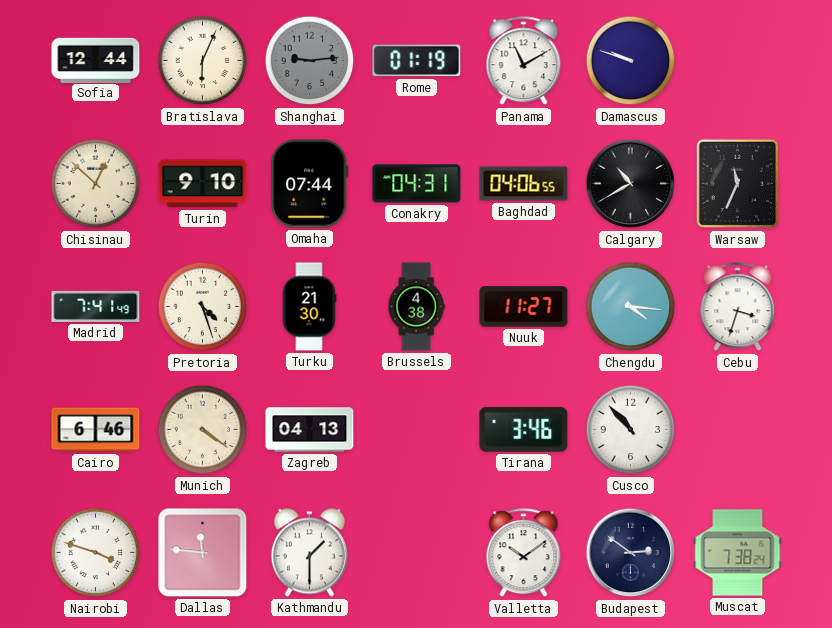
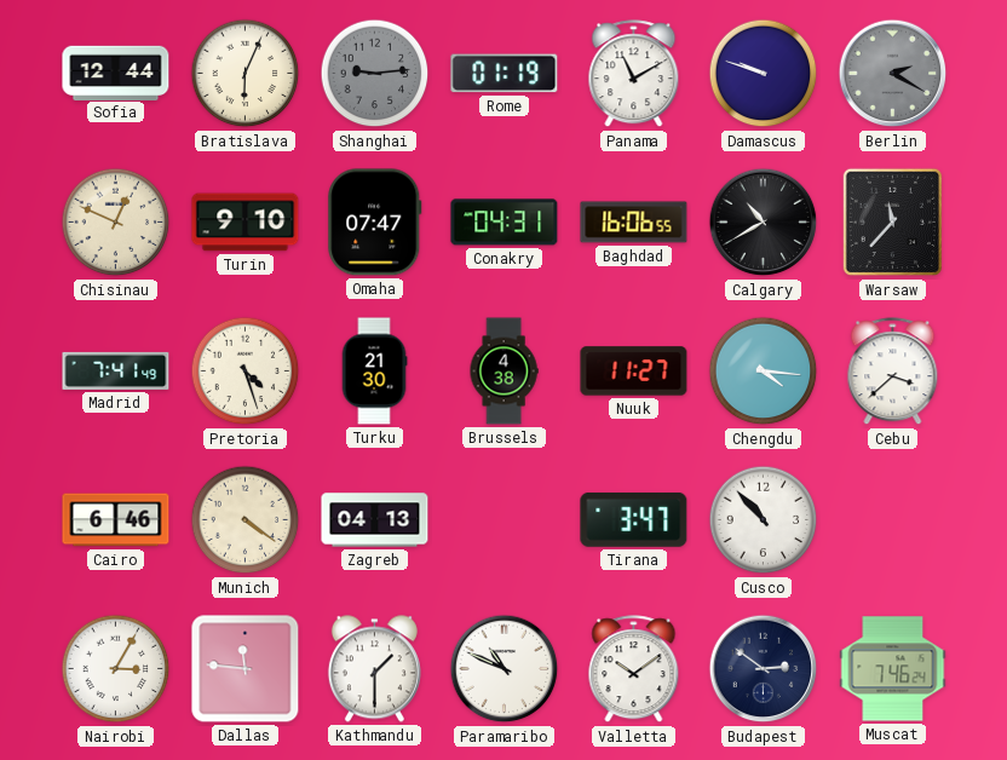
Berlin: none -> 2:20
Chisinau: 12:52 -> 12:49
Omaha: 07:44 -> 07:47
Baghdad: 04:06 -> 16:06
Warsaw: 11:34 -> 11:37
Cebu: 3:33 -> 3:38
Tirana: 3:46 -> 3:47
Nairobi: 3:48 -> 3:05
Paramaribo: none -> 10:49
Muscat: 7:38 -> 7:46
